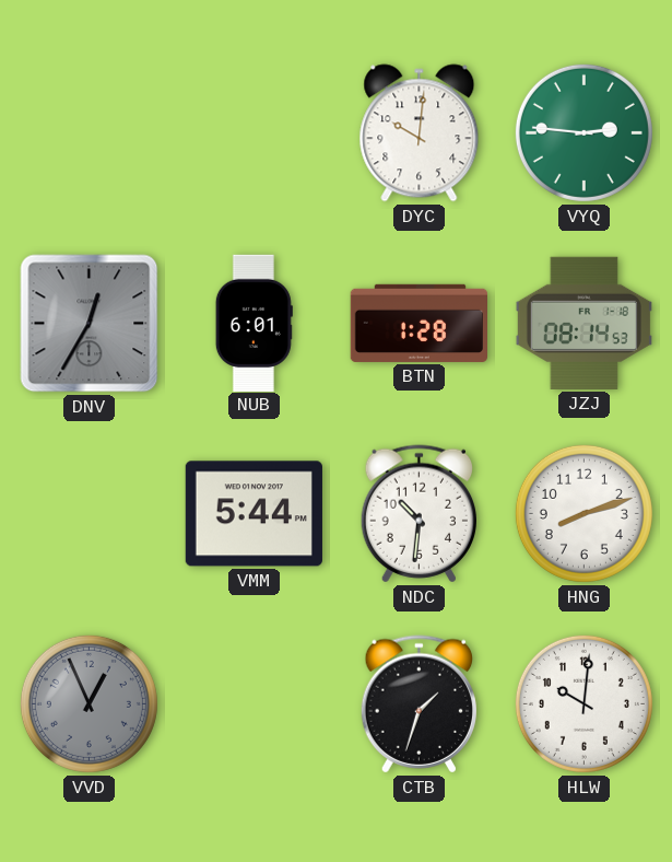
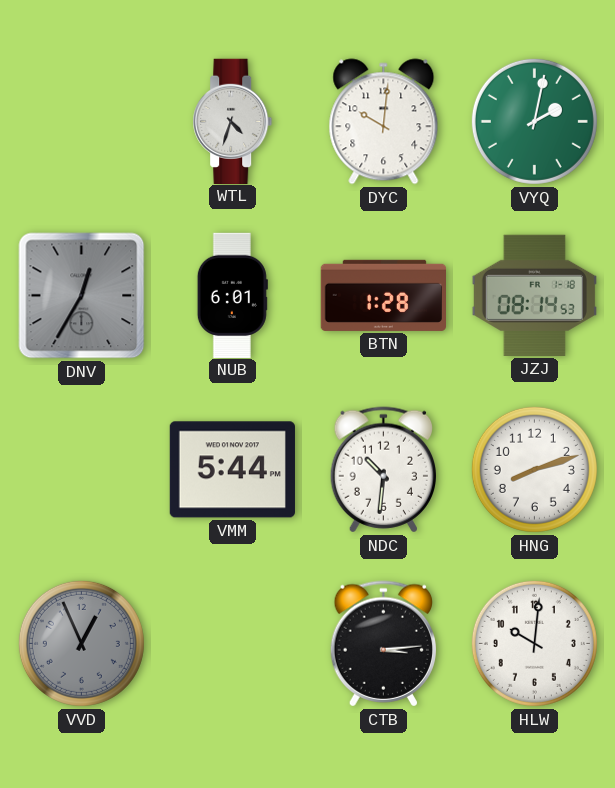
WTL: none -> 4:33
VYQ: 2:46 -> 2:02
CTB: 1:33 -> 3:14
